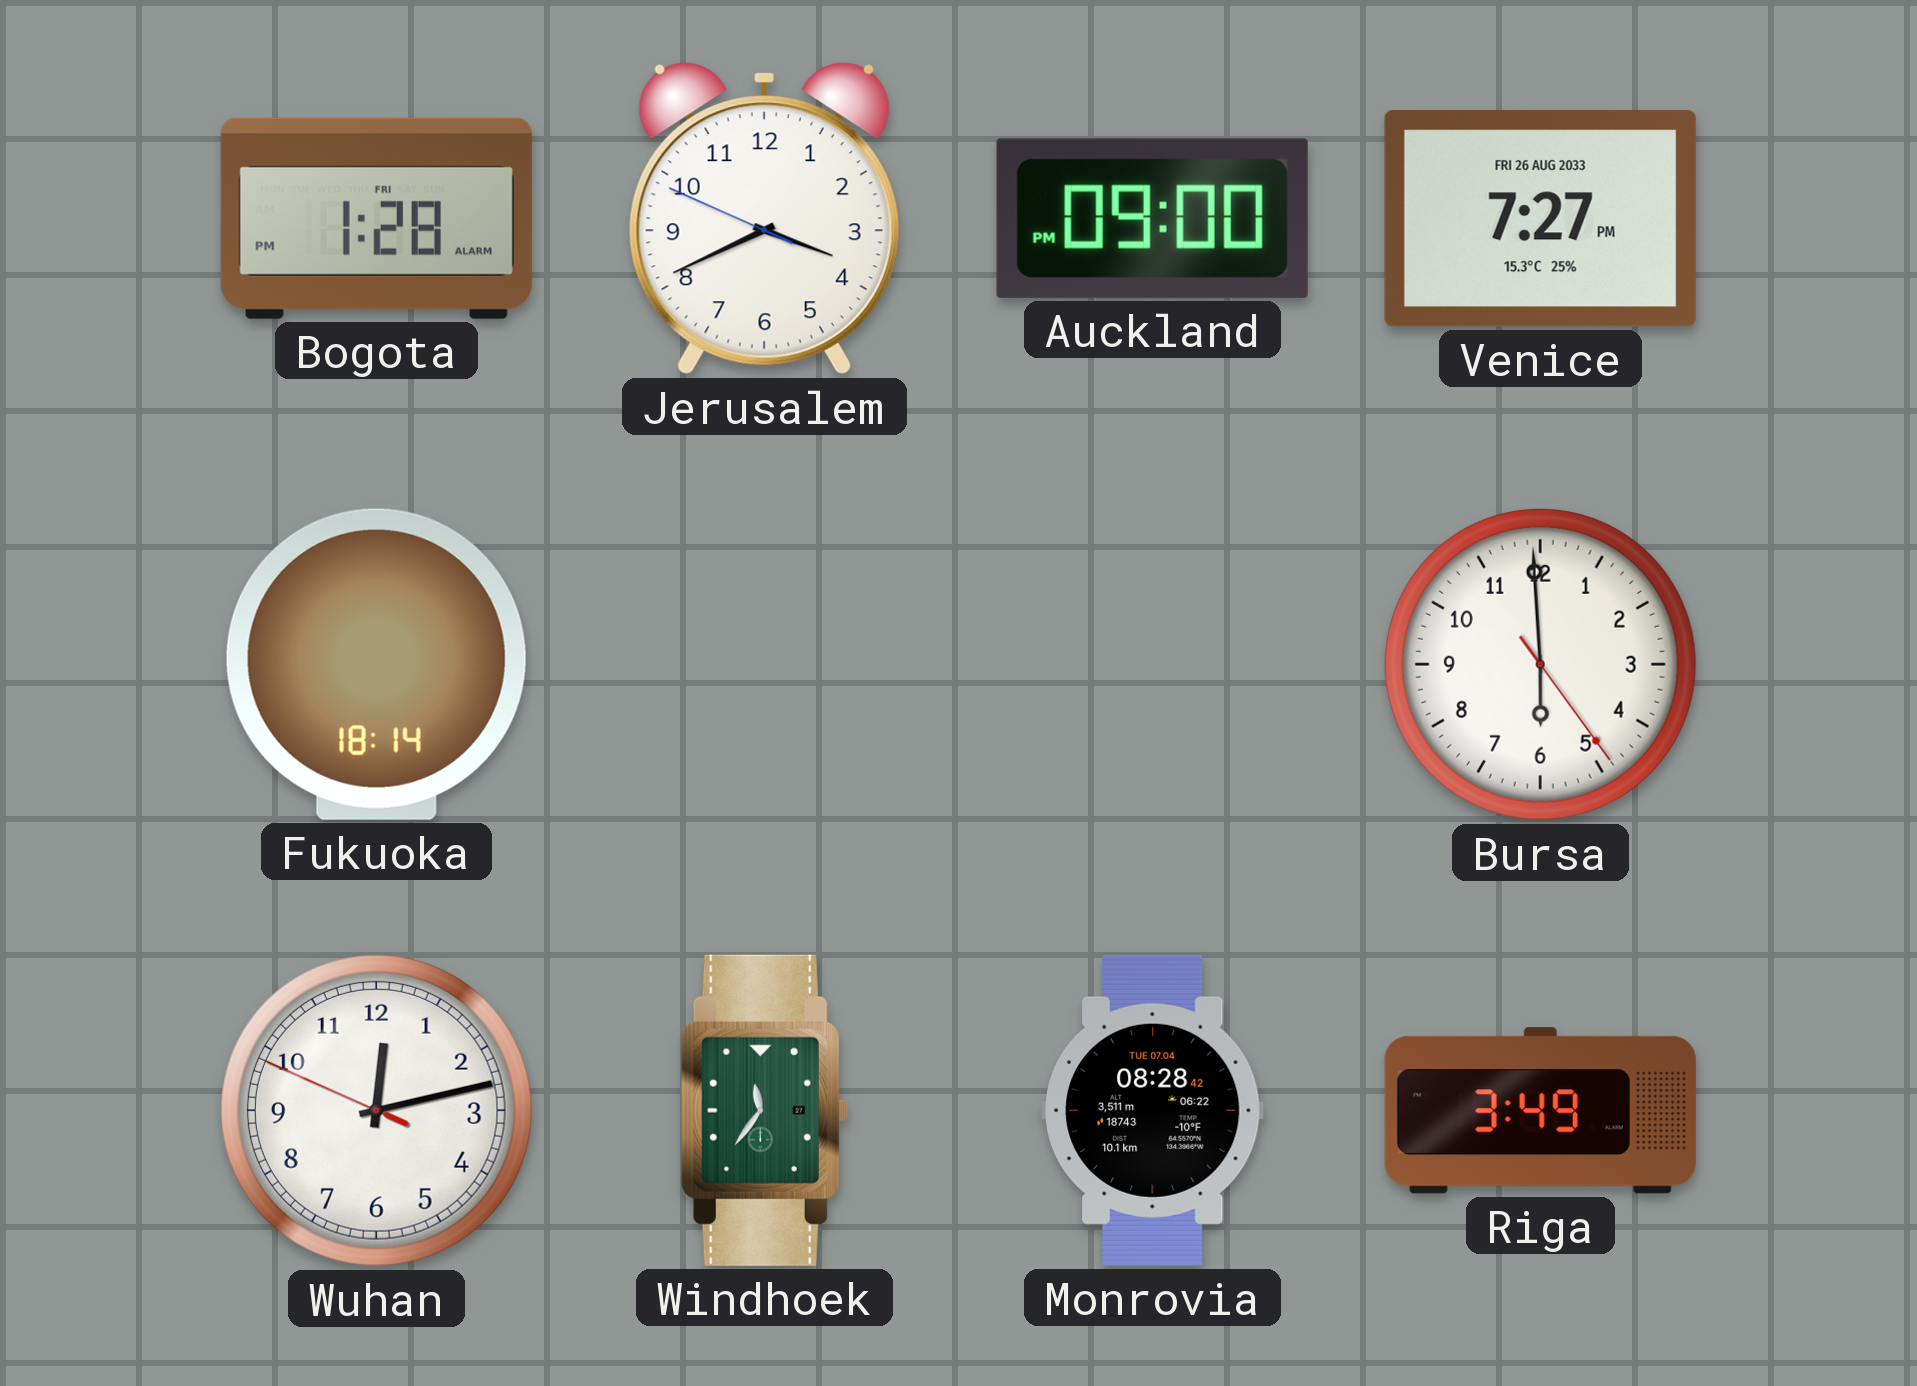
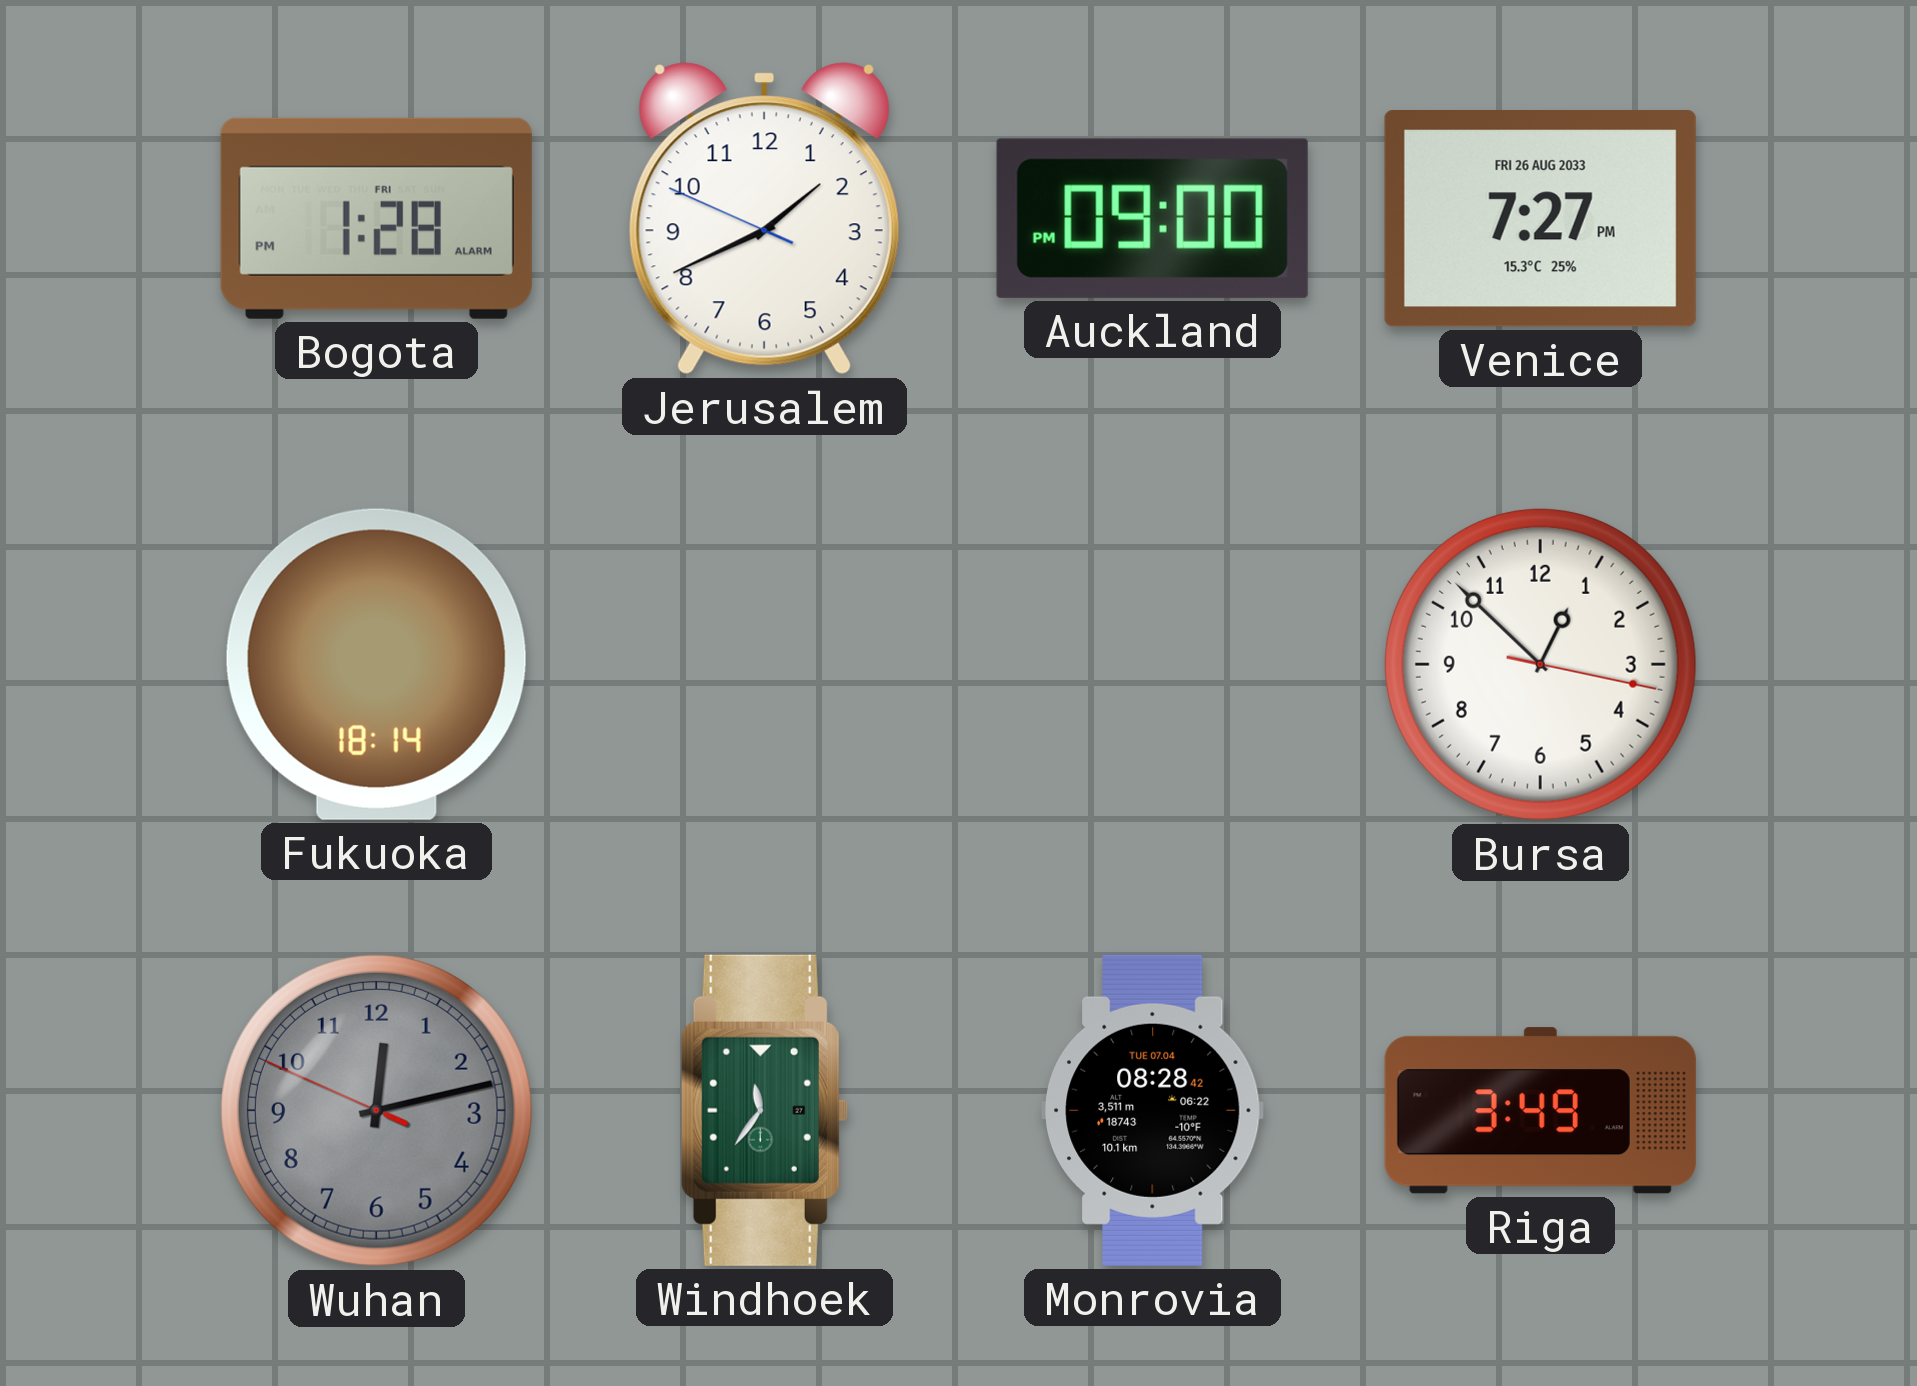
Jerusalem: 3:40 -> 1:40
Bursa: 5:59 -> 12:52
Wuhan dial: white -> grey
